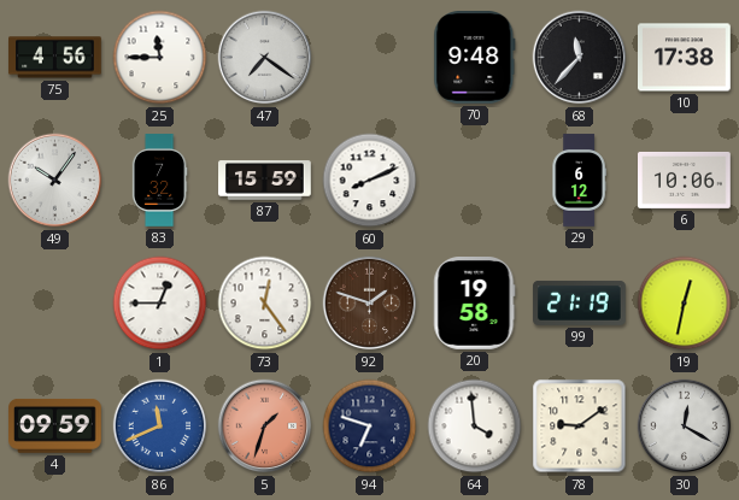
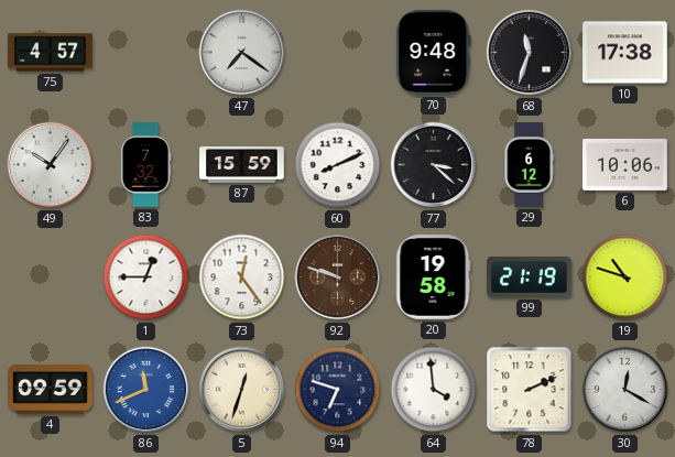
75: 4:56 -> 4:57
25: 11:45 -> none
68: 11:37 -> 11:33
77: none -> 3:22
92: 1:48 -> 9:48
19: 12:32 -> 10:48
5: 1:33 -> 12:33
5 dial: salmon -> cream
78: 9:09 -> 2:11
